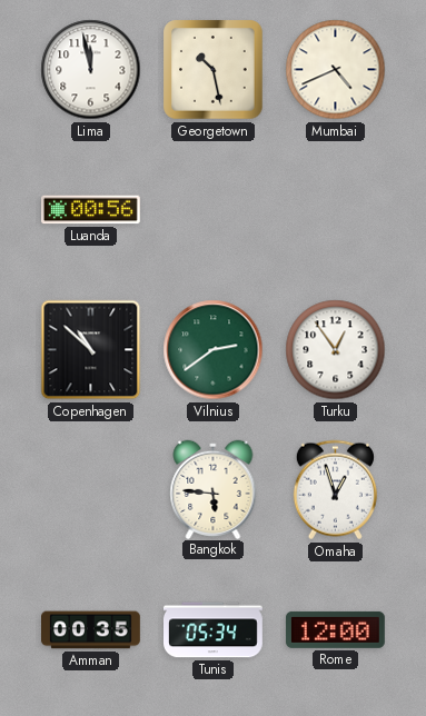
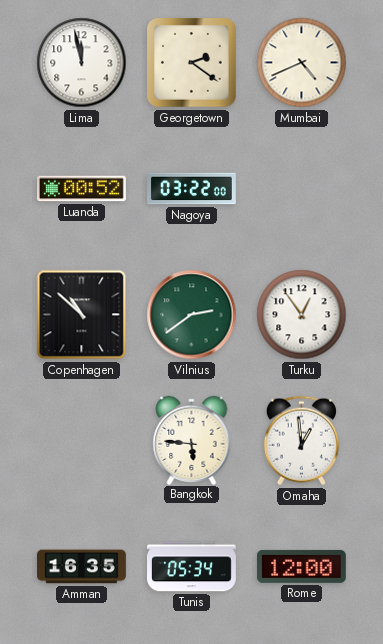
Georgetown: 10:28 -> 2:21
Luanda: 00:56 -> 00:52
Nagoya: none -> 03:22
Omaha: 12:57 -> 12:59
Amman: 00:35 -> 16:35
